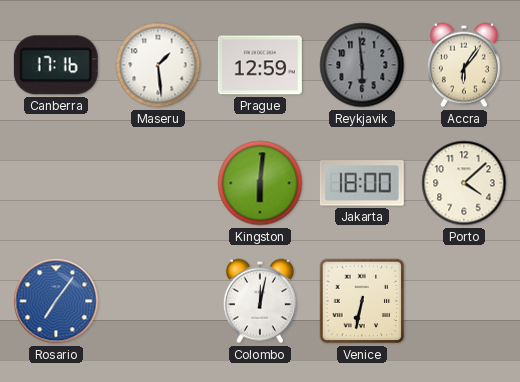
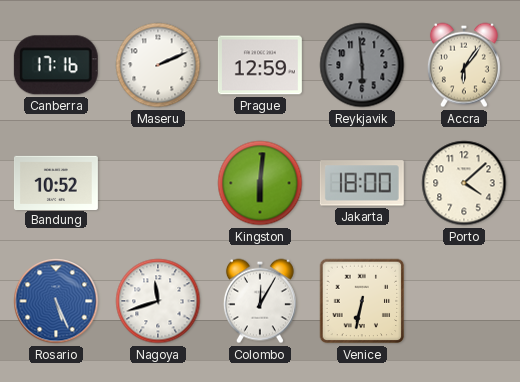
Maseru: 1:29 -> 2:11
Bandung: none -> 10:52
Rosario: 7:06 -> 5:26
Nagoya: none -> 11:42
Colombo: 12:02 -> 12:05
